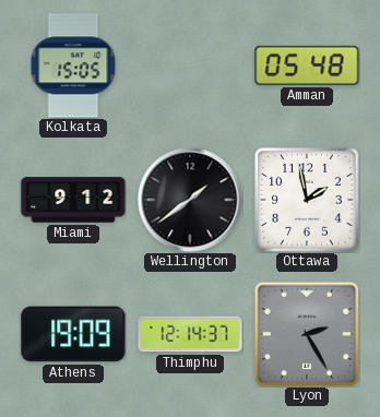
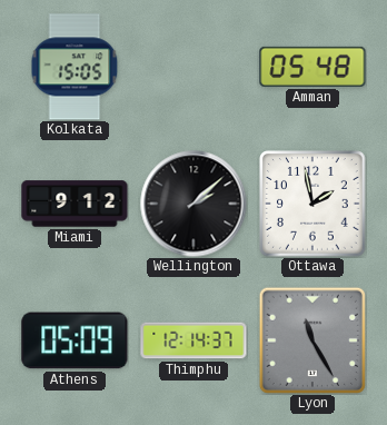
Wellington: 1:39 -> 2:08
Athens: 19:09 -> 05:09
Lyon: 2:25 -> 11:25
